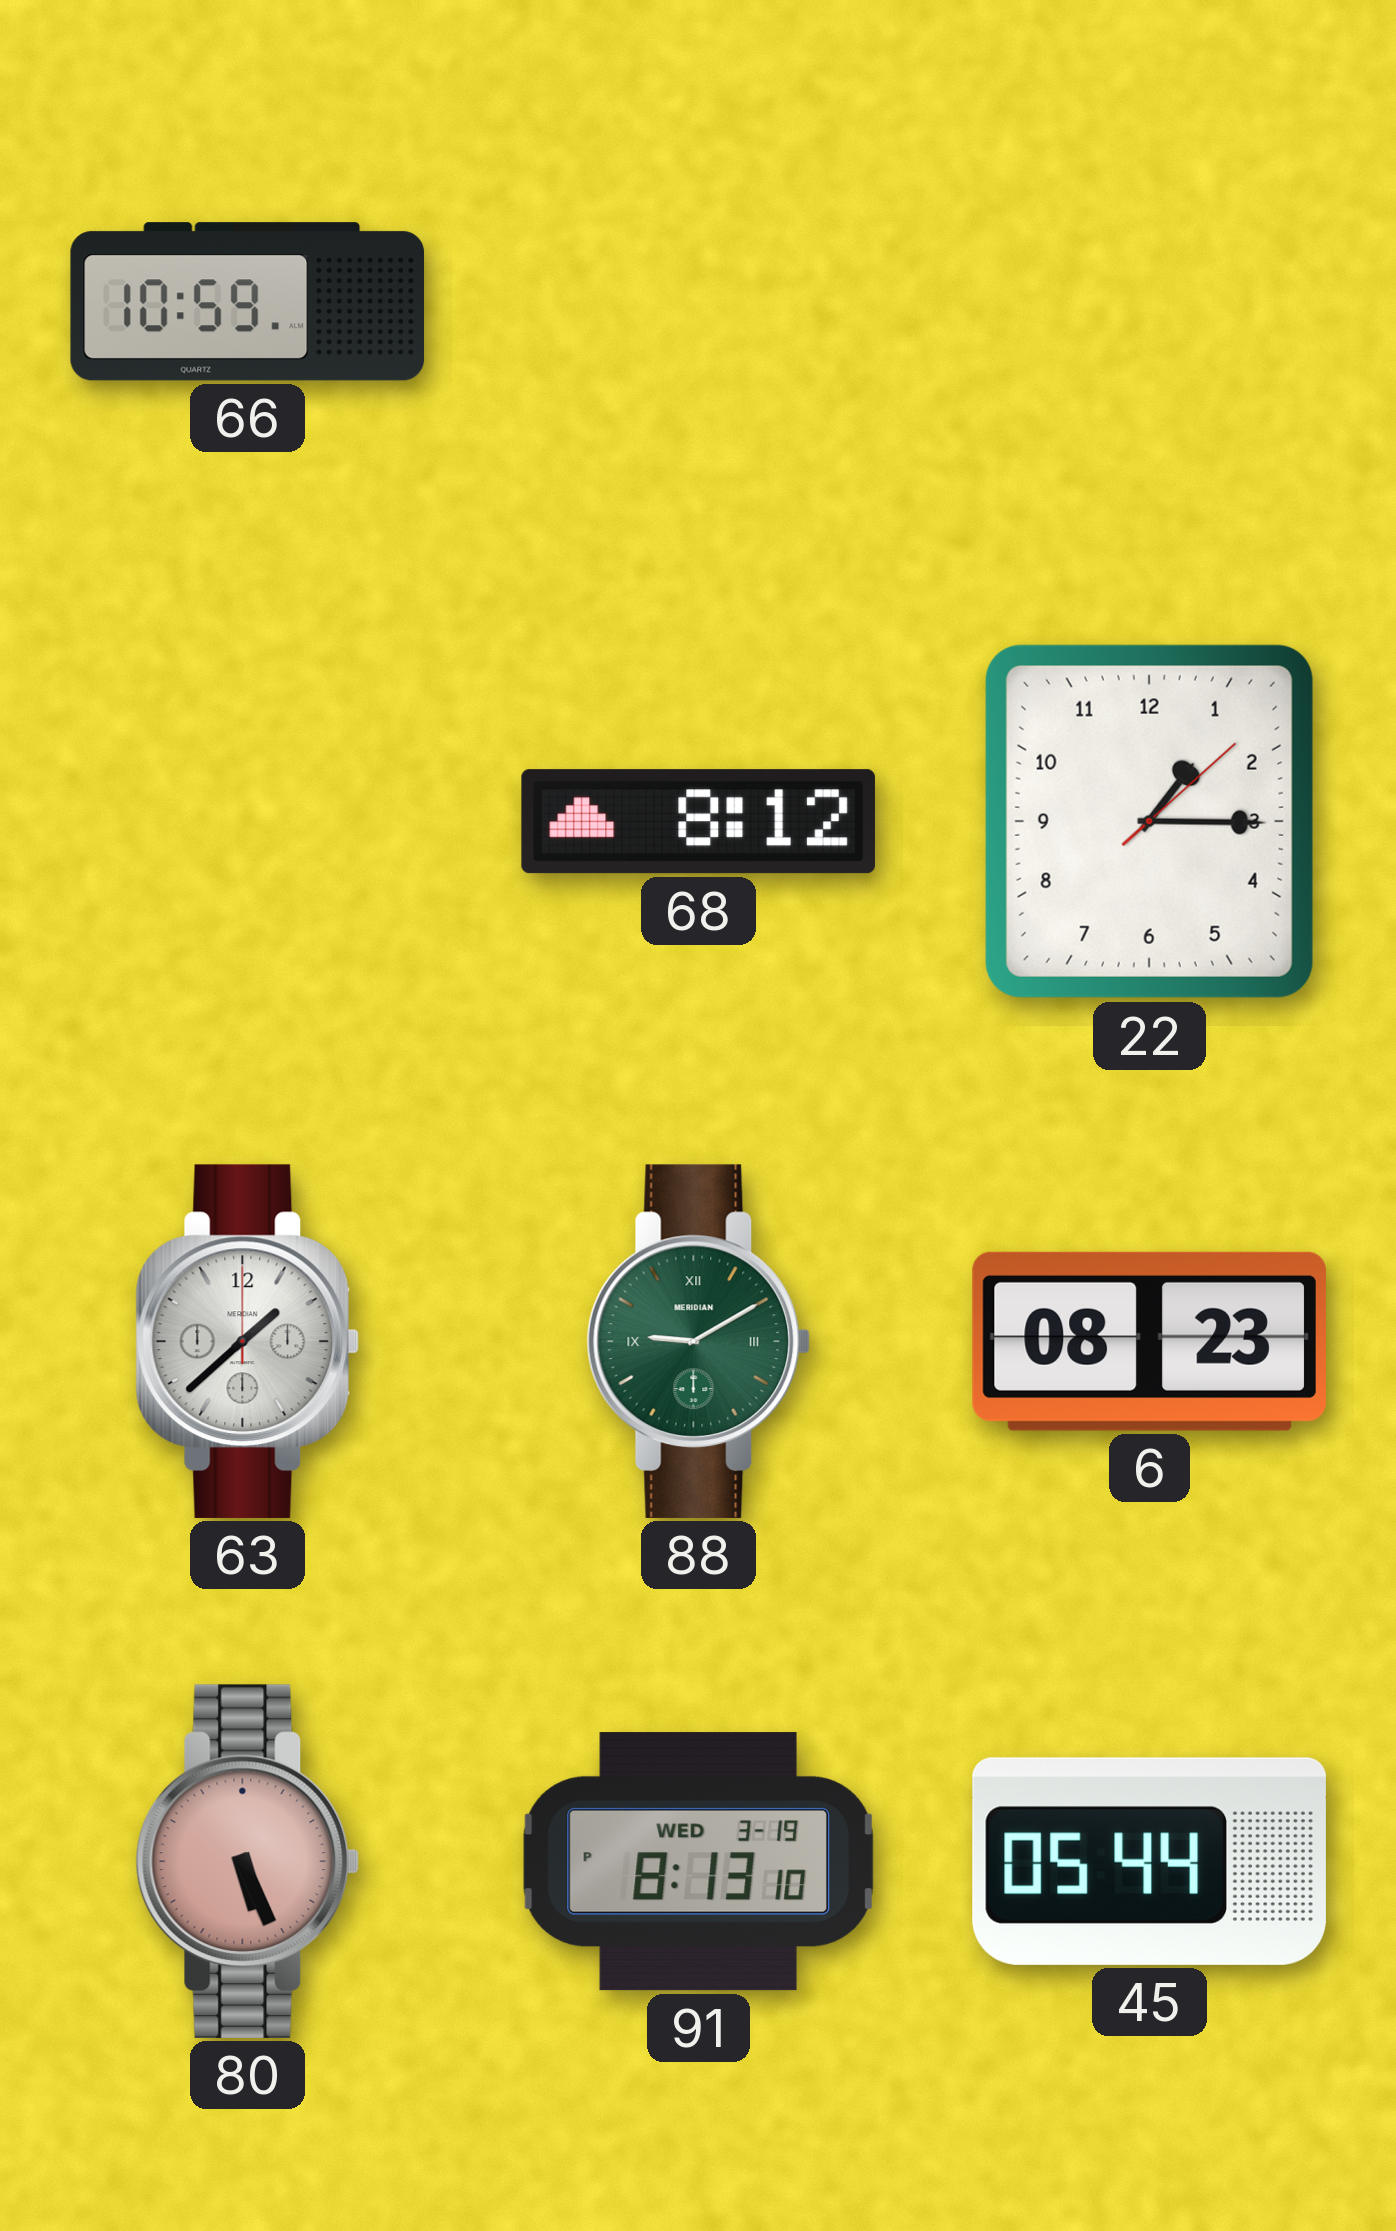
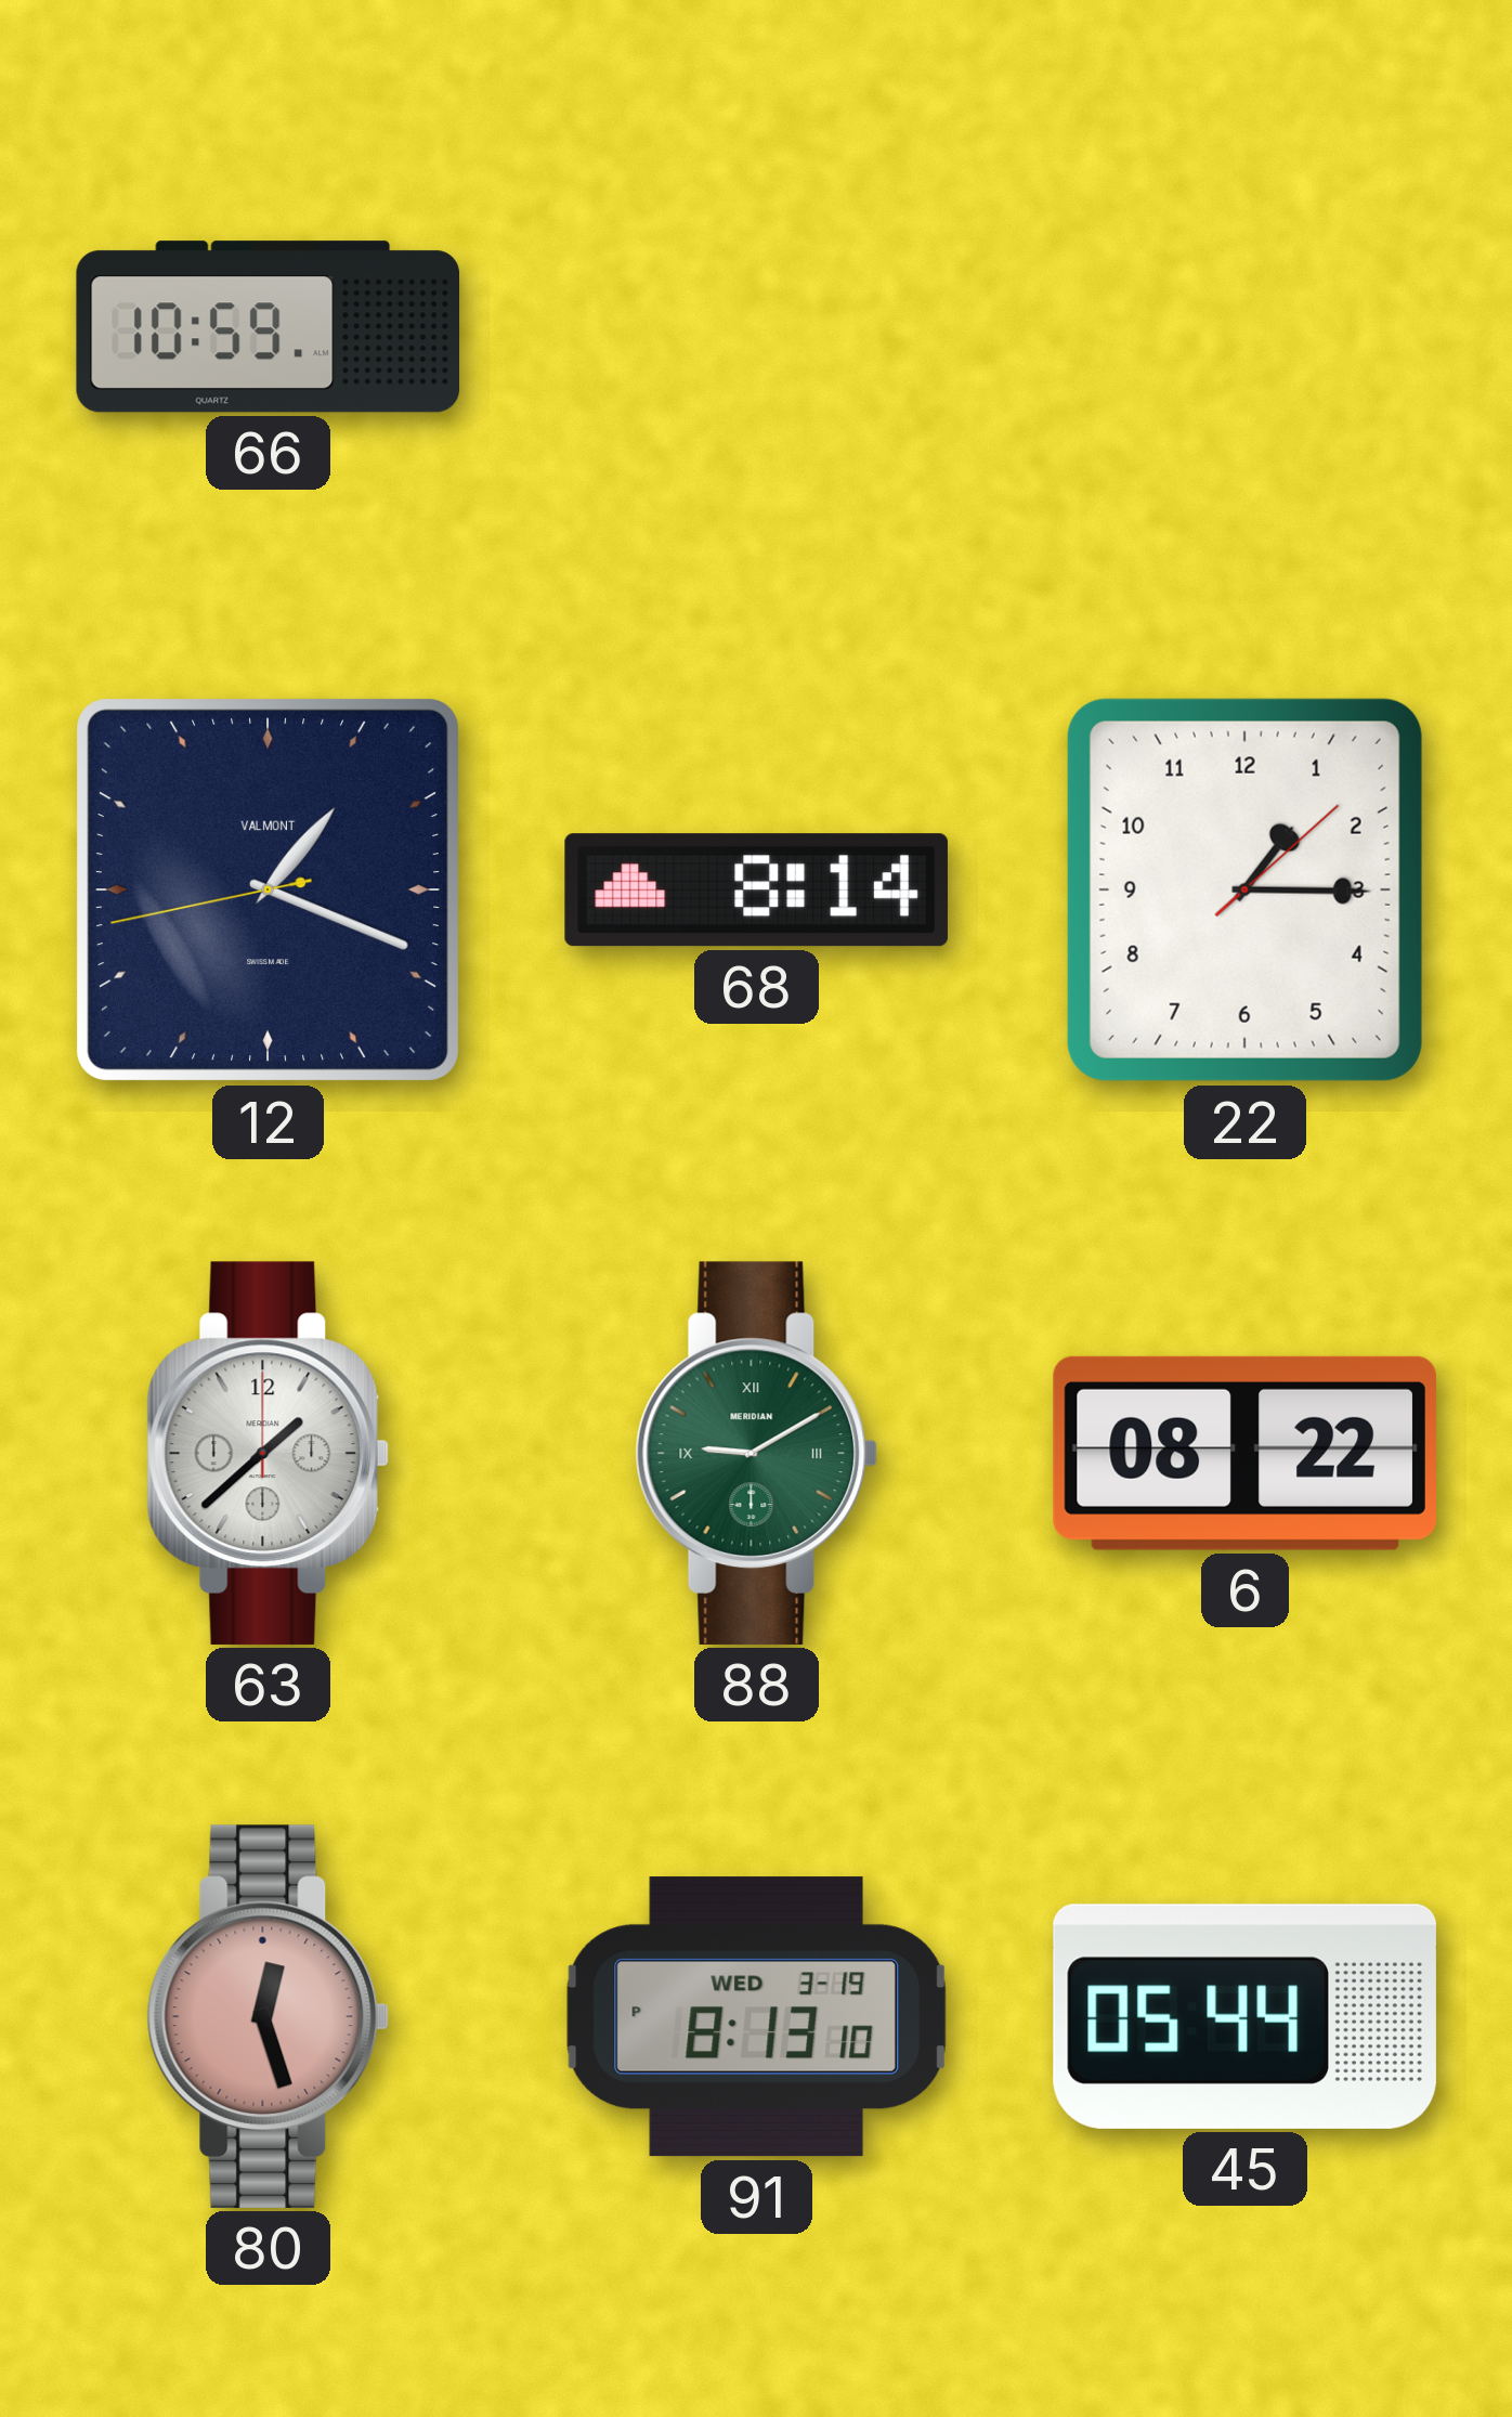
12: none -> 1:18
68: 8:12 -> 8:14
6: 08:23 -> 08:22
80: 5:26 -> 12:27
